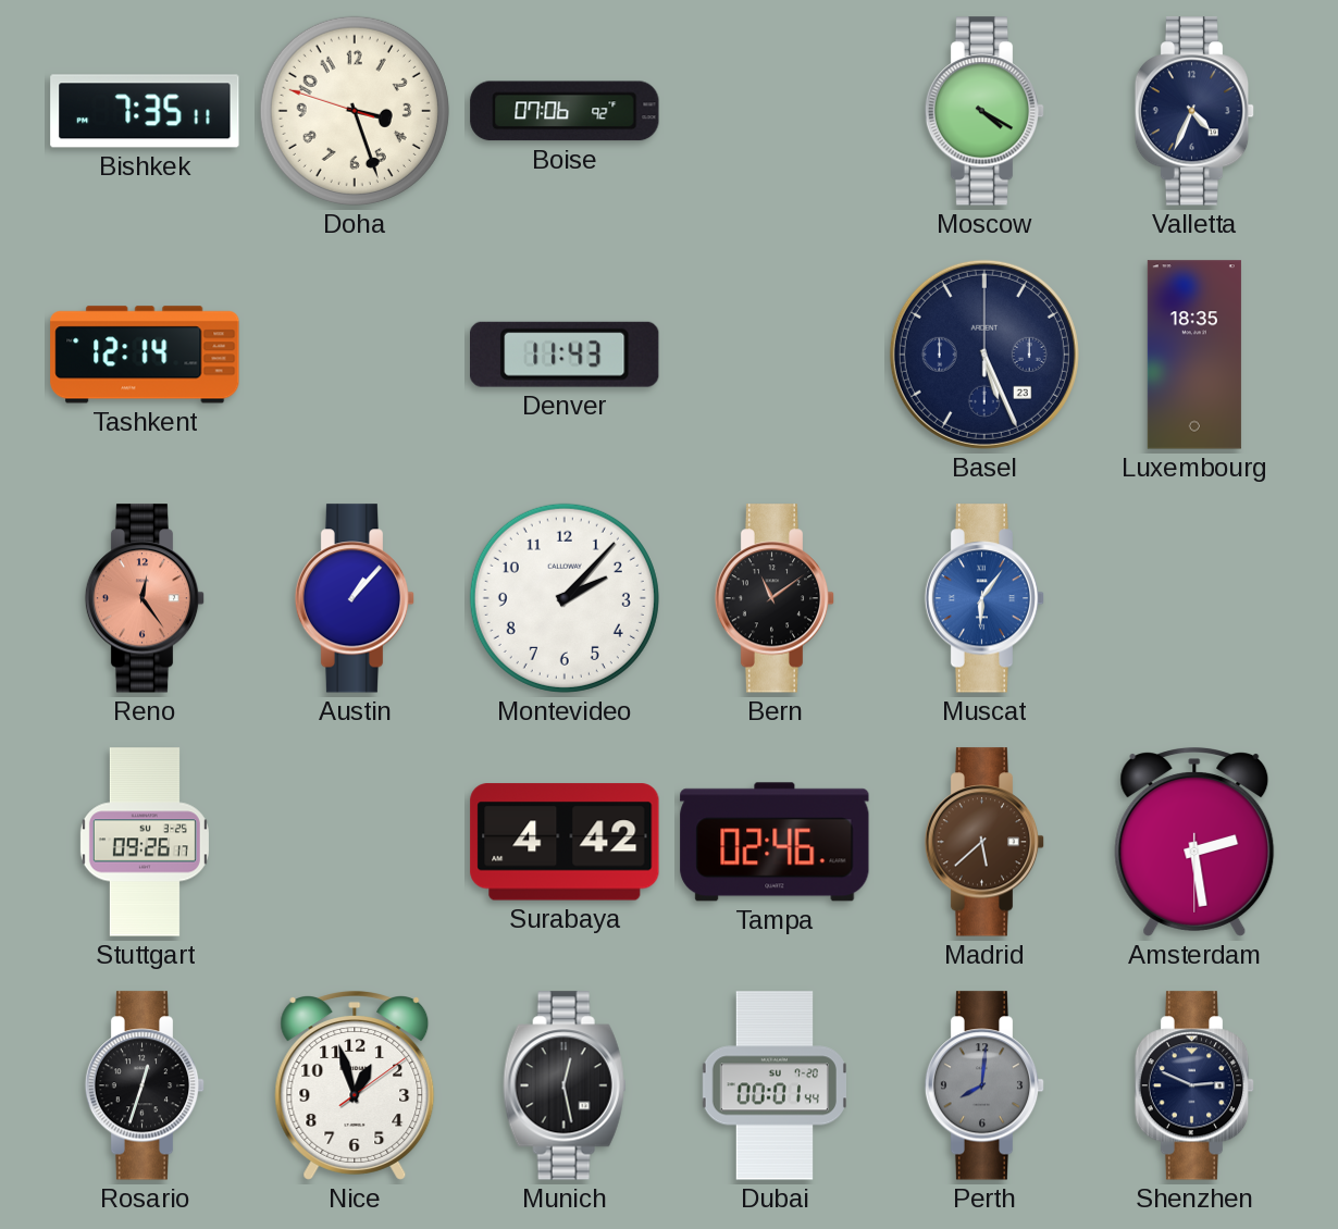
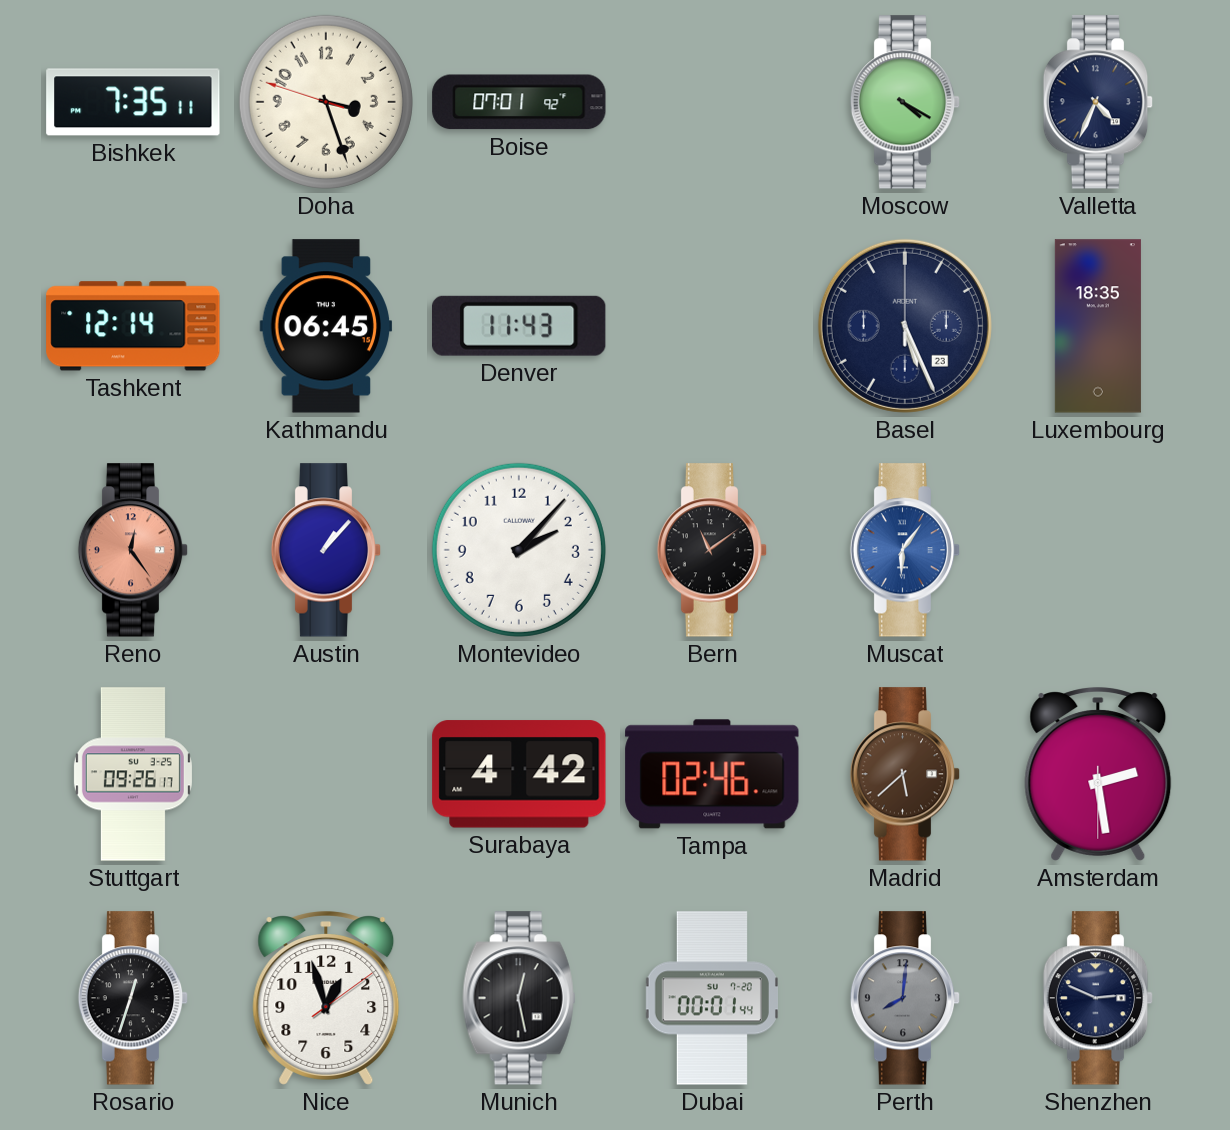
Boise: 07:06 -> 07:01
Kathmandu: none -> 06:45
